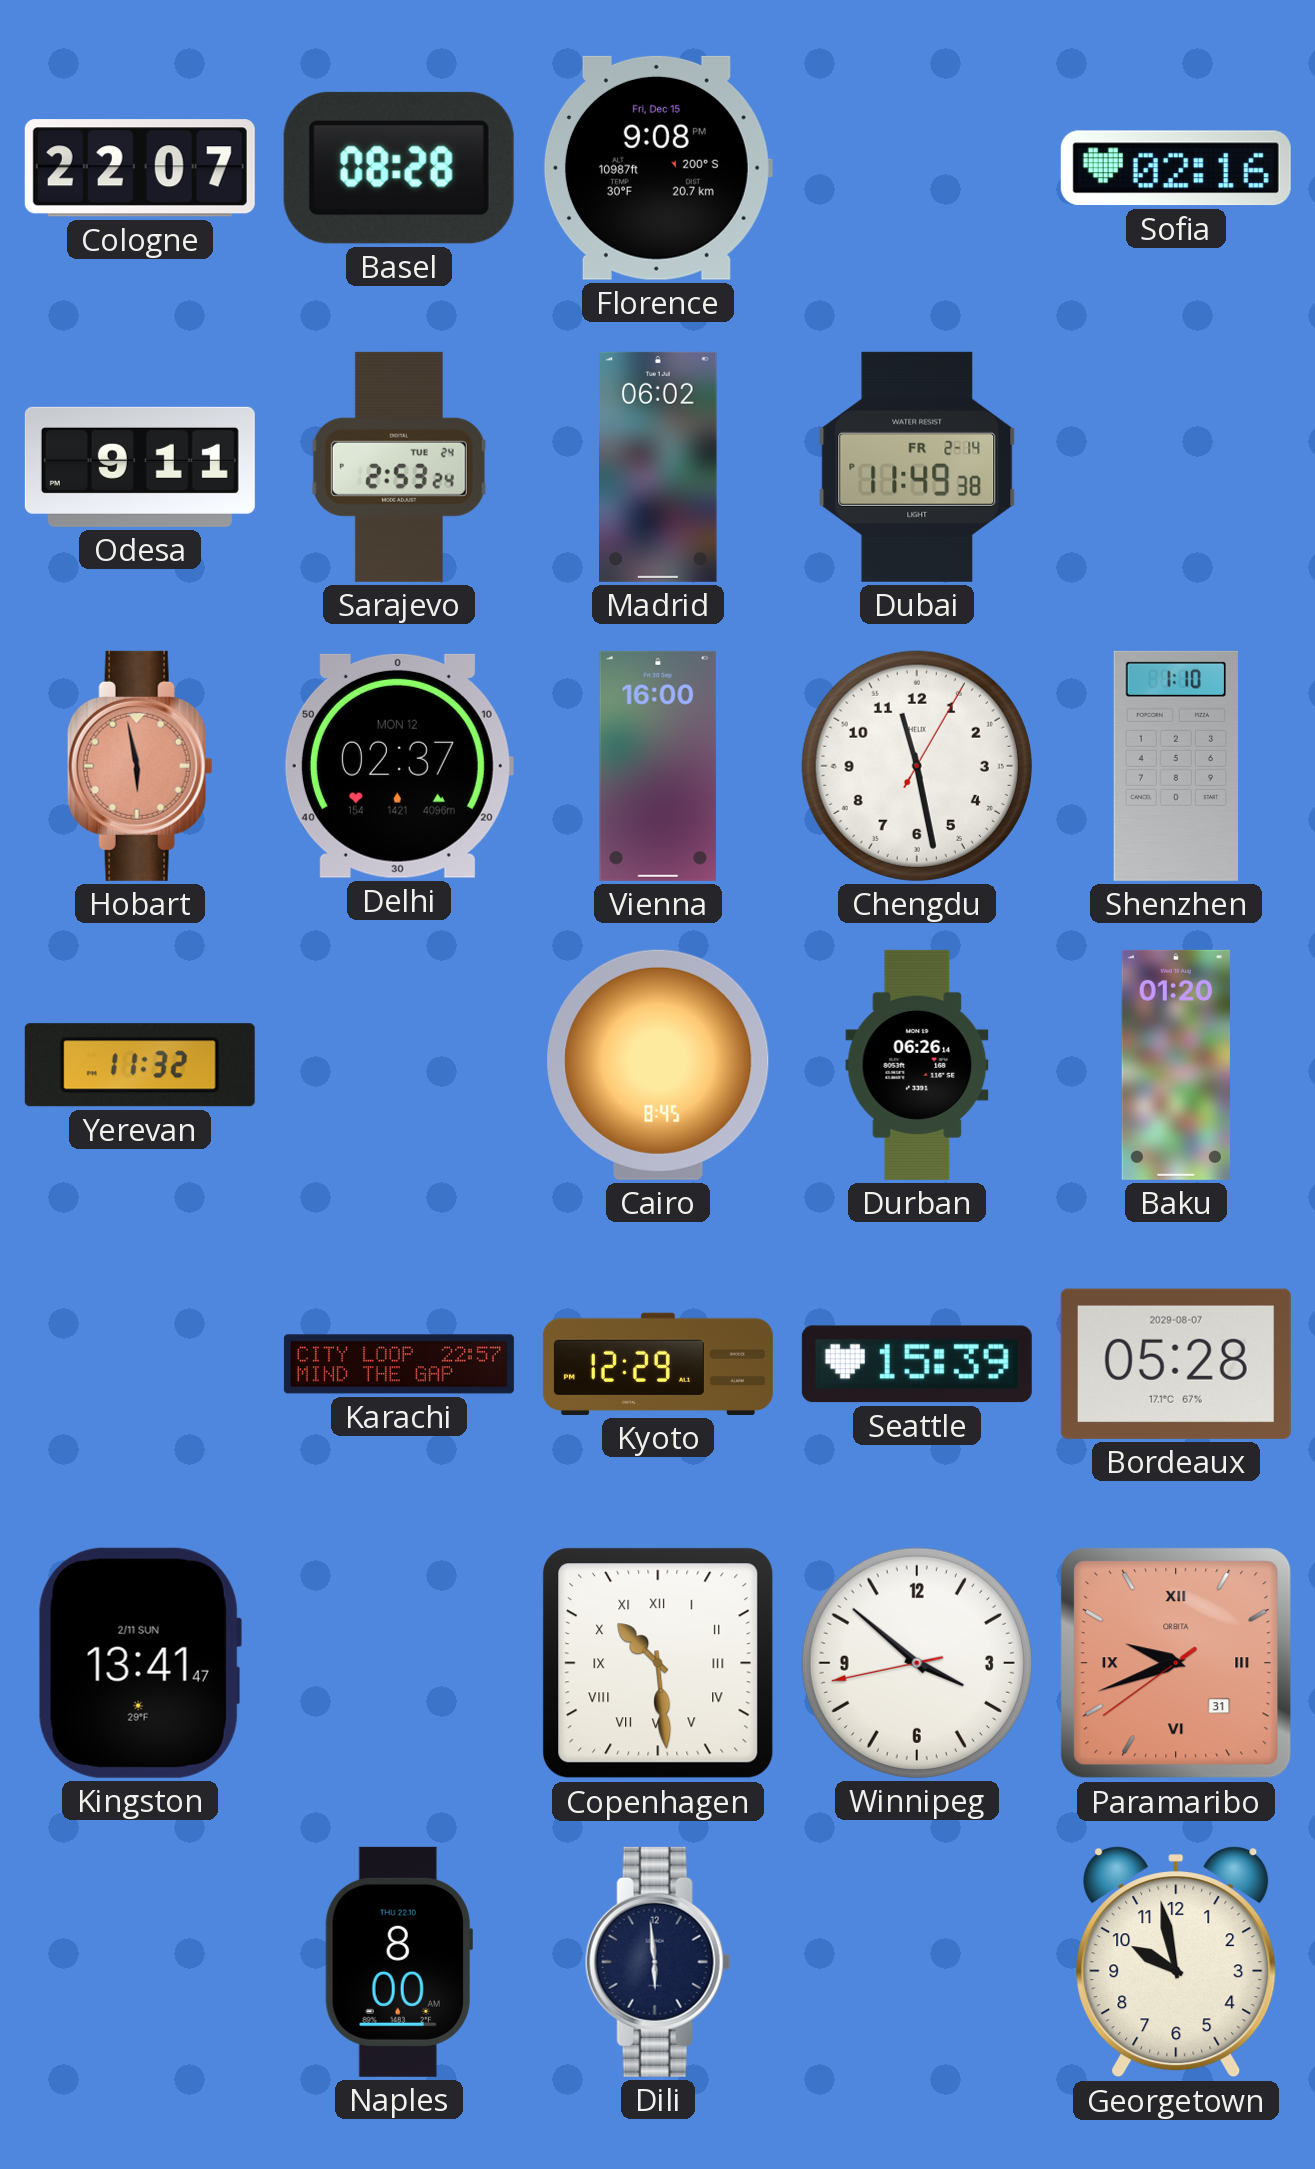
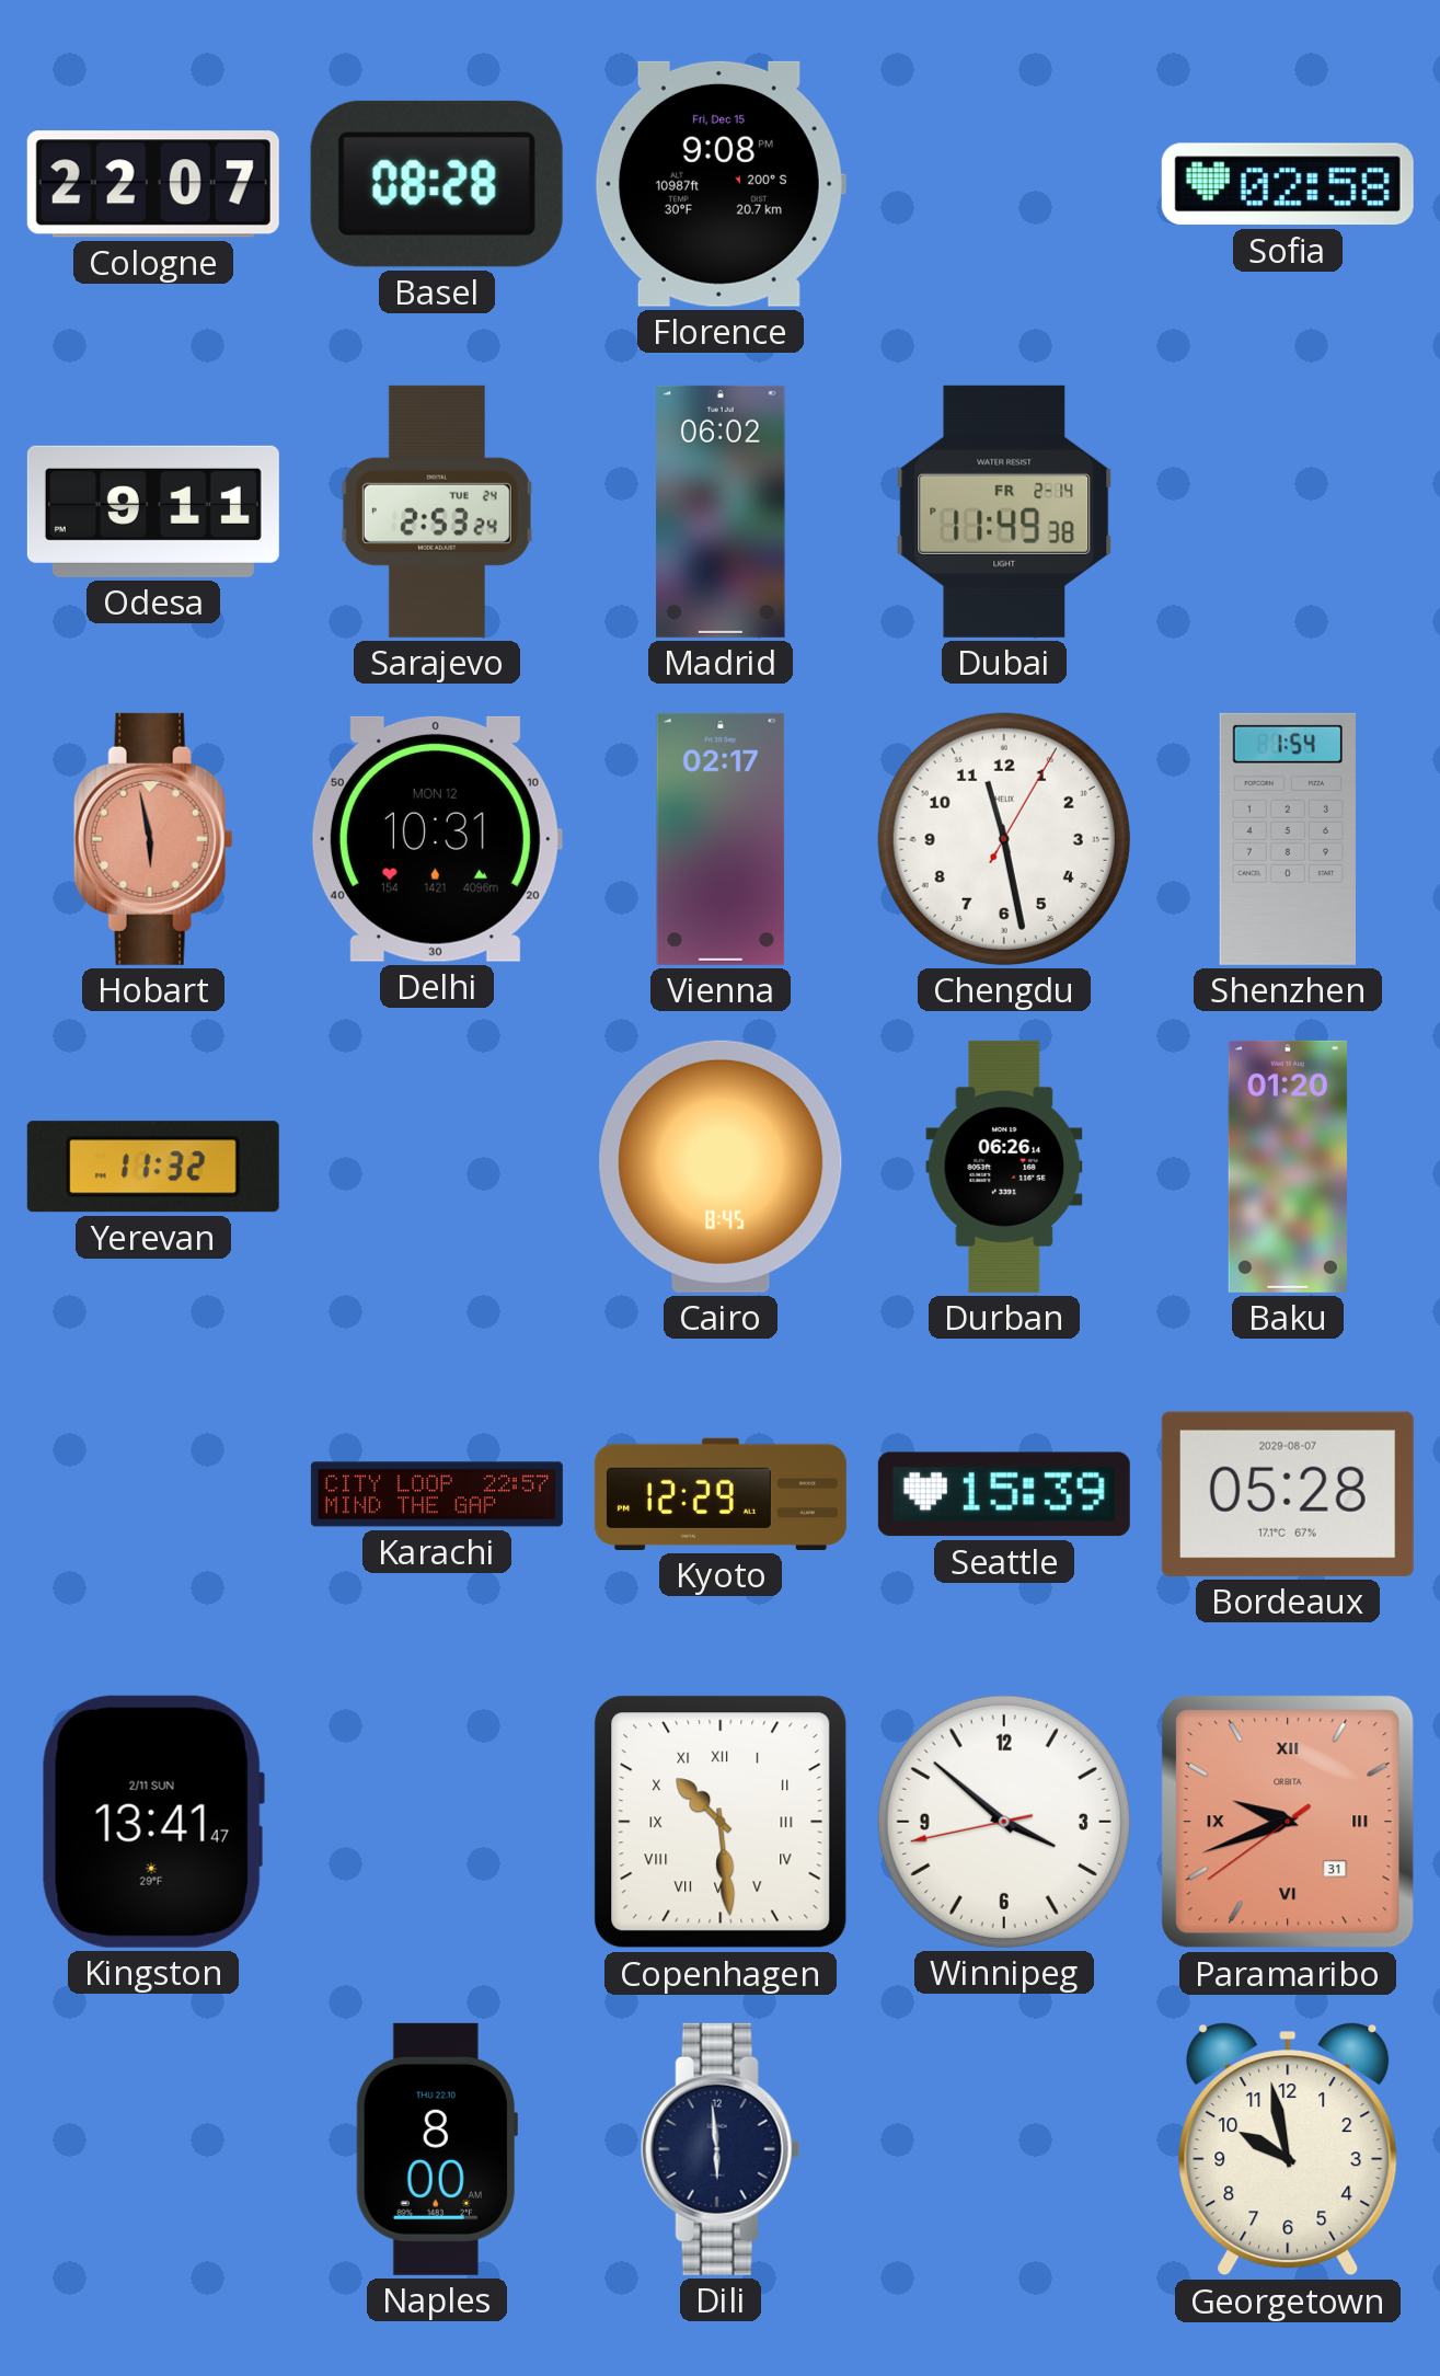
Sofia: 02:16 -> 02:58
Delhi: 02:37 -> 10:31
Vienna: 16:00 -> 02:17
Shenzhen: 1:10 -> 1:54
